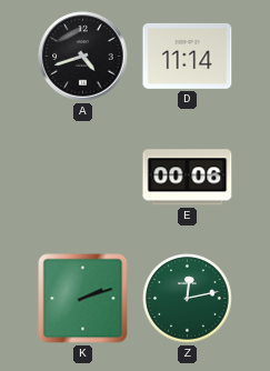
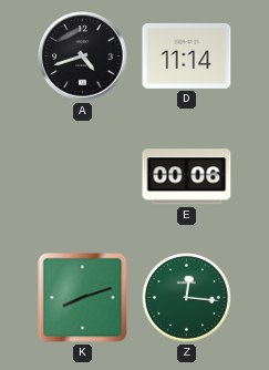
K: 2:12 -> 8:12
Z: 12:13 -> 12:16
